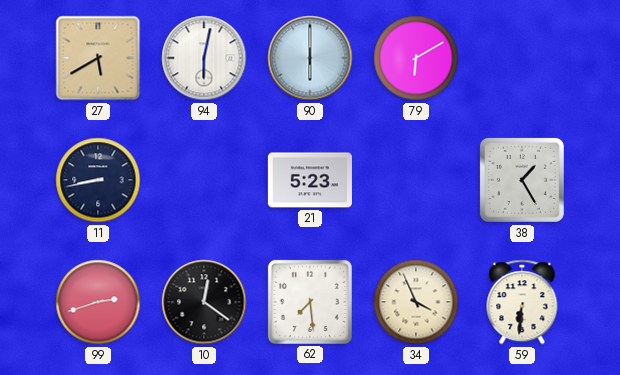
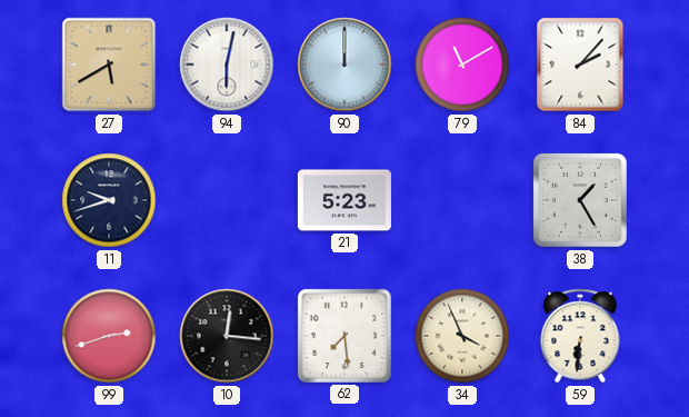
90: 6:00 -> 12:00
79: 6:10 -> 11:10
84: none -> 2:07
11: 8:43 -> 9:42
10: 12:21 -> 12:16
